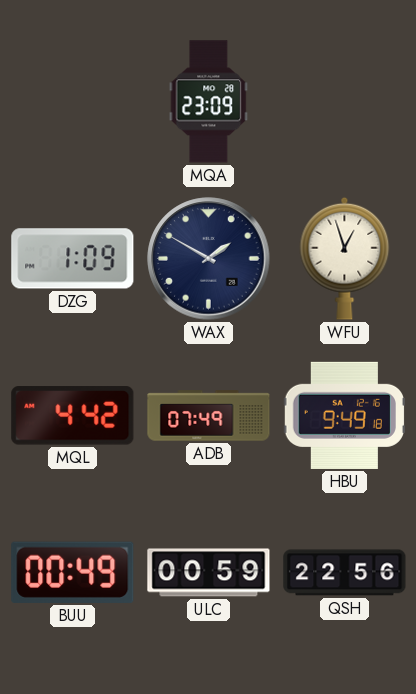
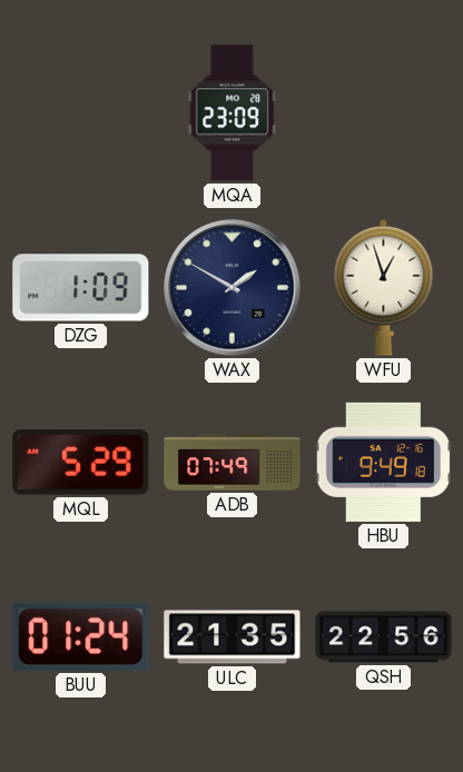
MQL: 4:42 -> 5:29
BUU: 00:49 -> 01:24
ULC: 00:59 -> 21:35
